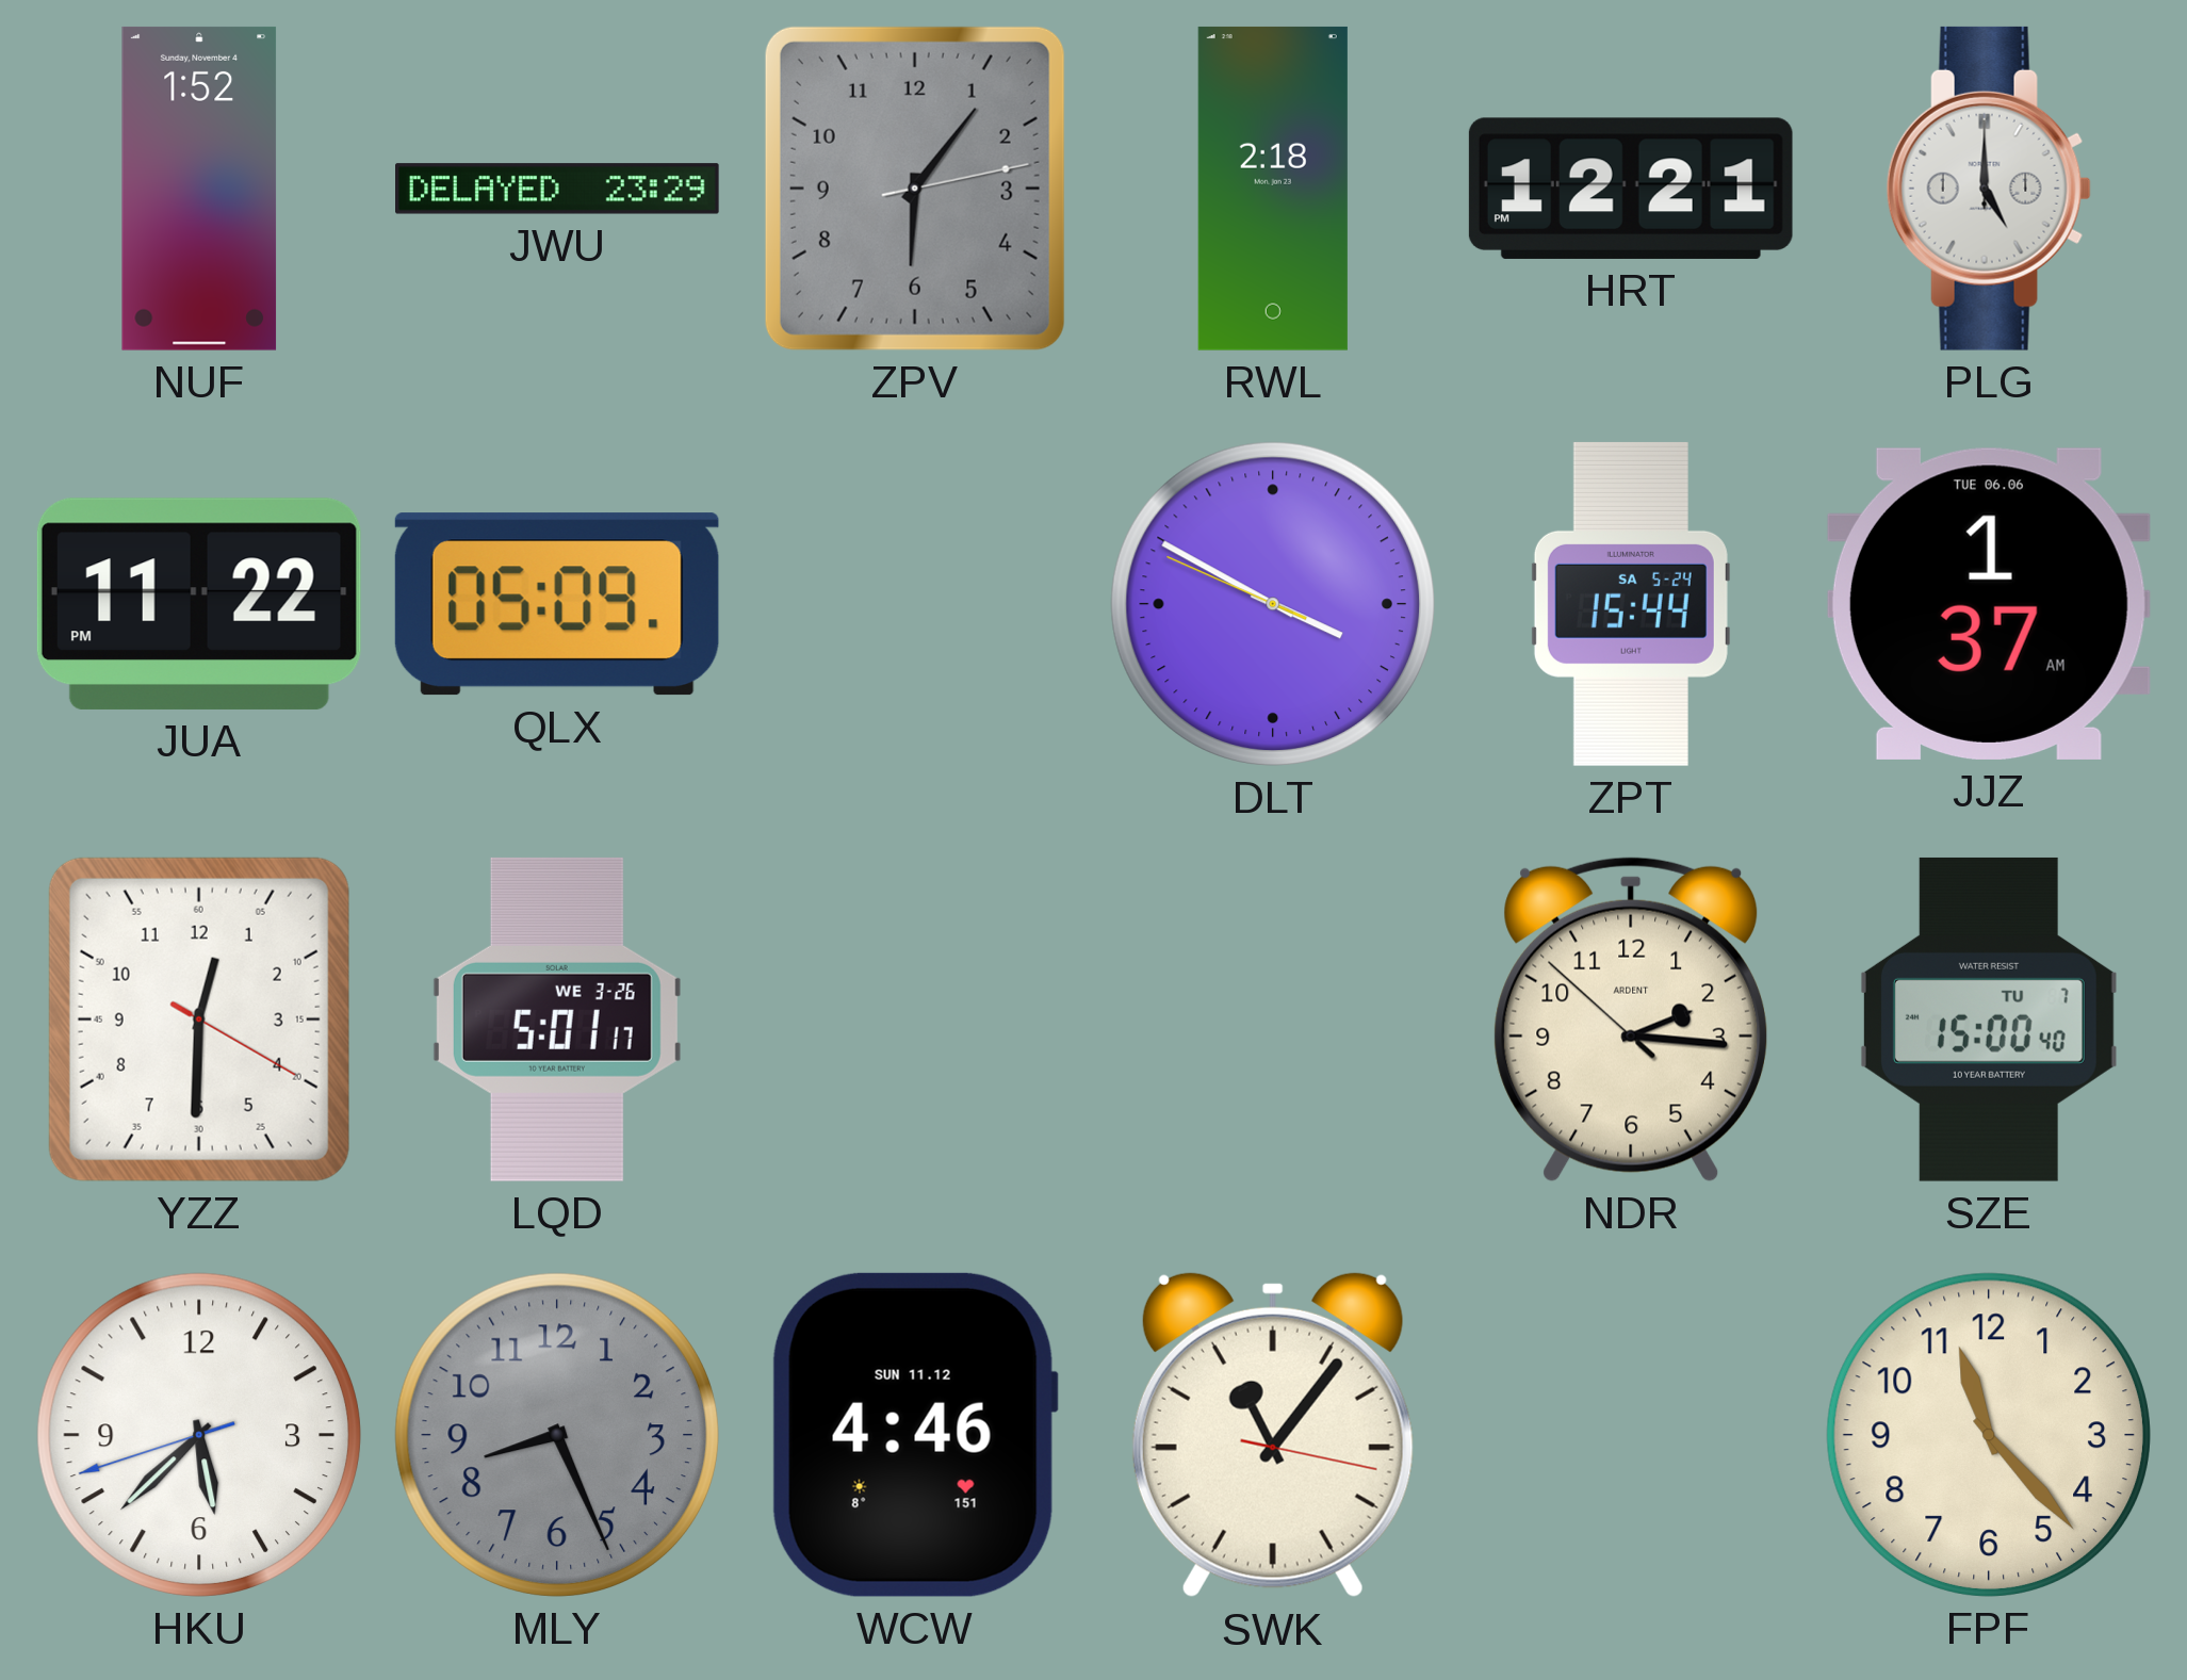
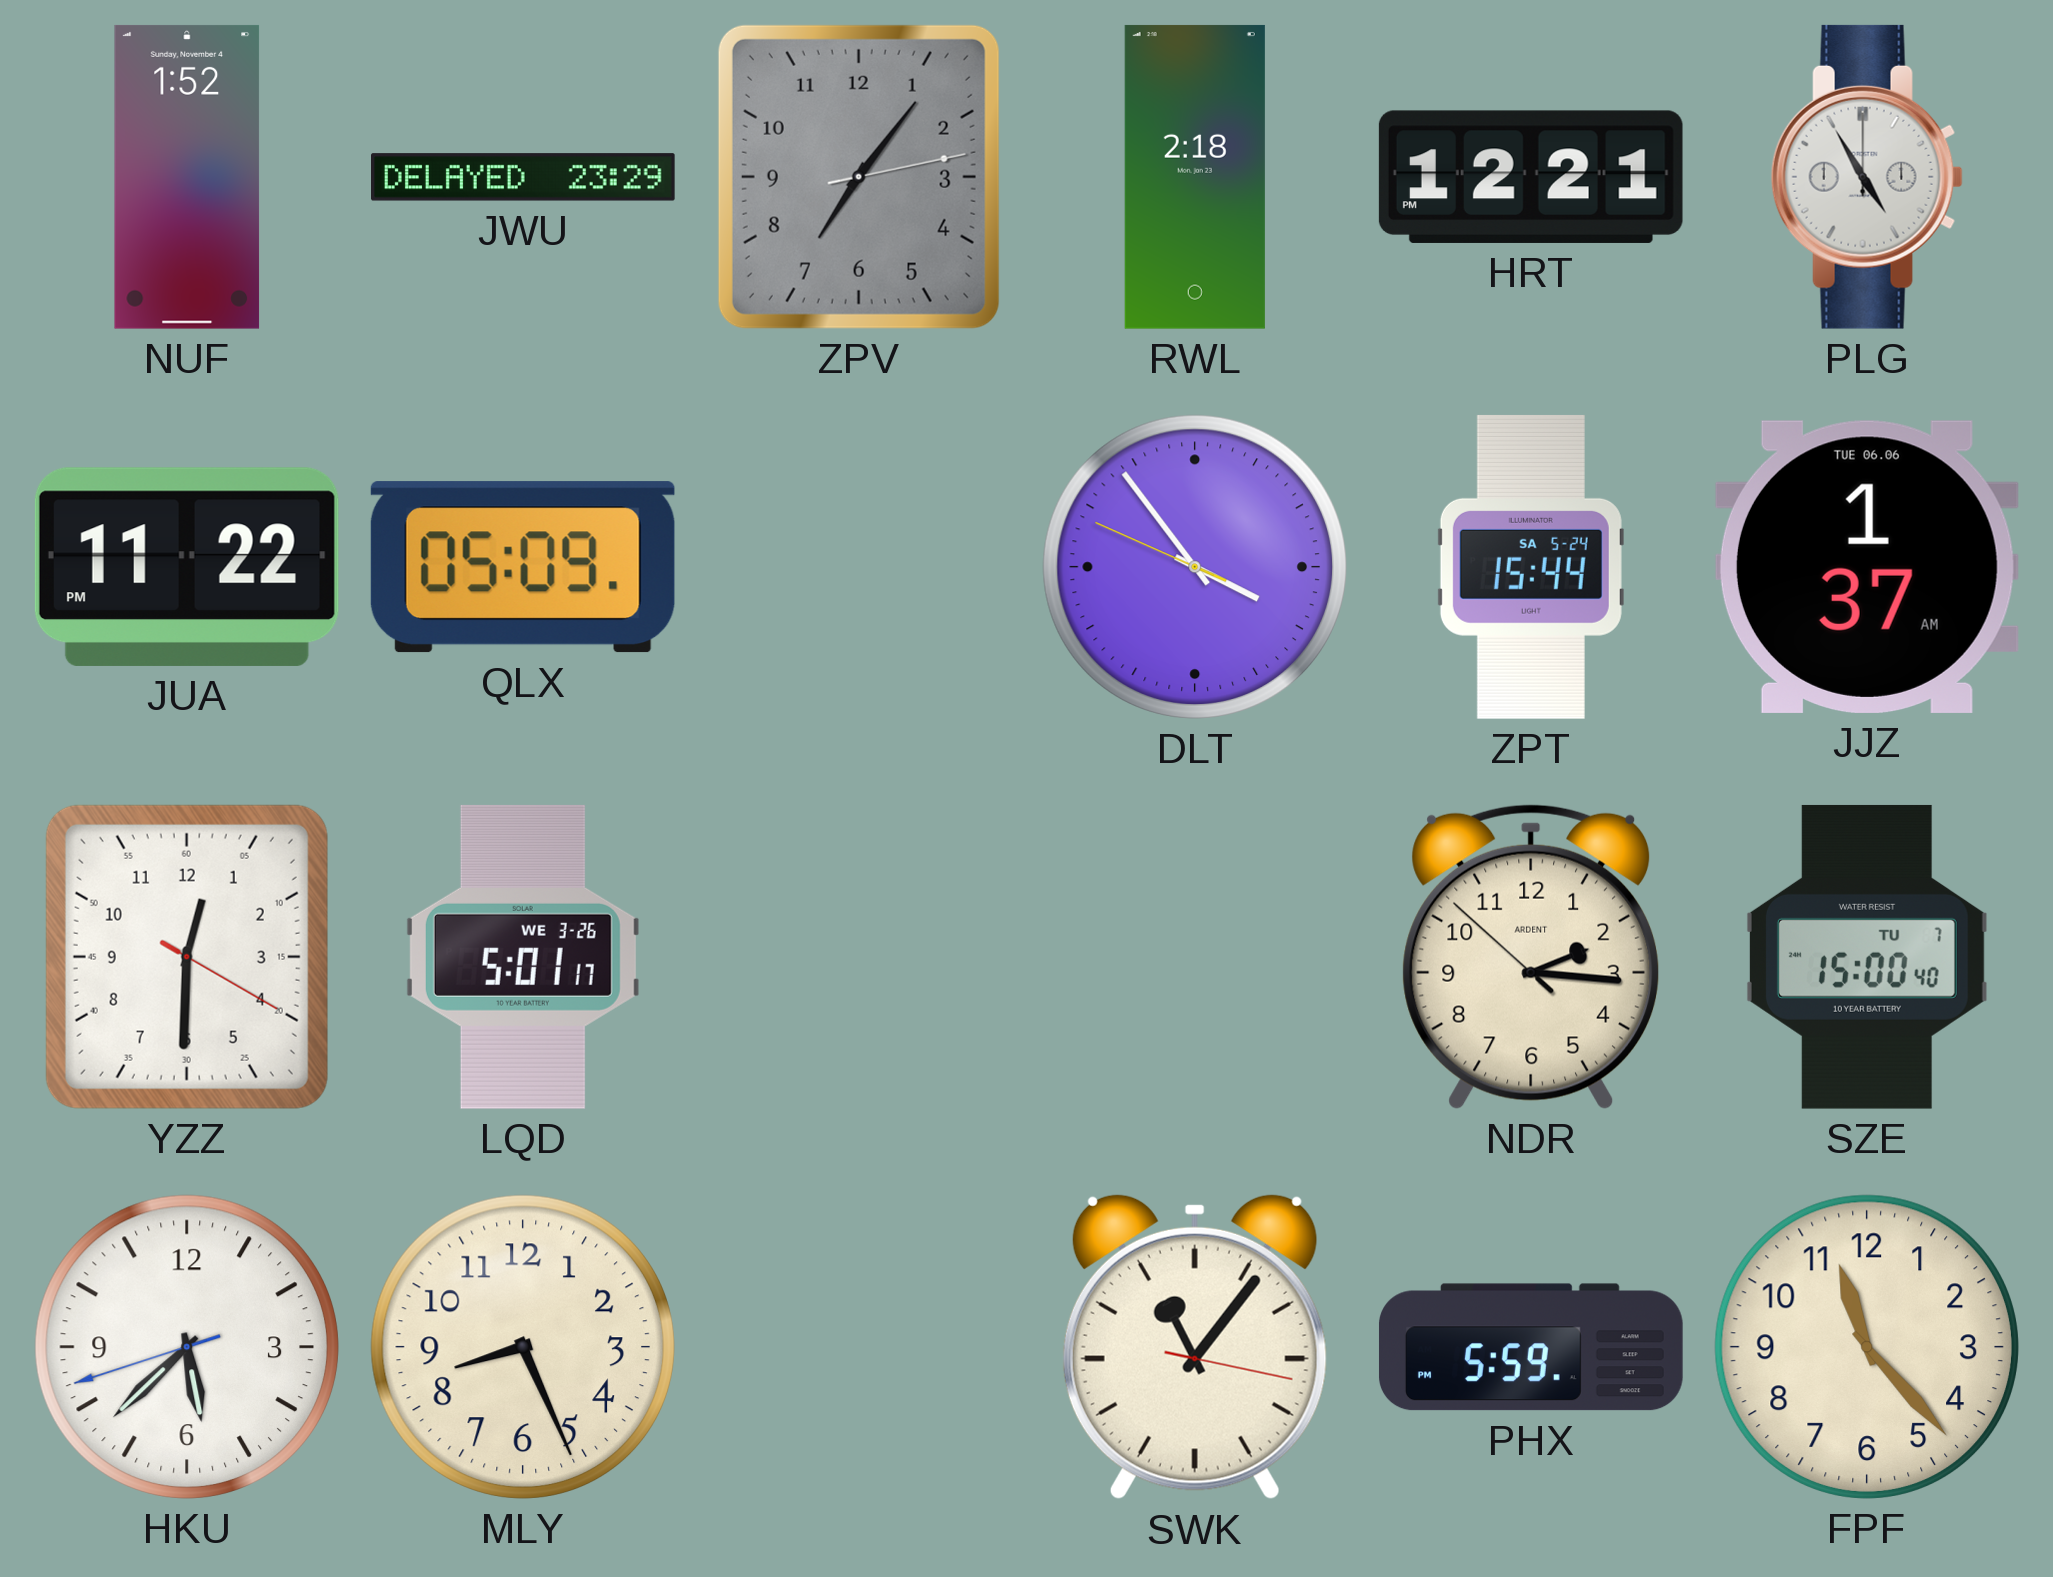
ZPV: 6:06 -> 7:06
PLG: 5:00 -> 4:55
DLT: 3:49 -> 3:53
MLY dial: grey -> cream
WCW: 4:46 -> none
PHX: none -> 5:59
